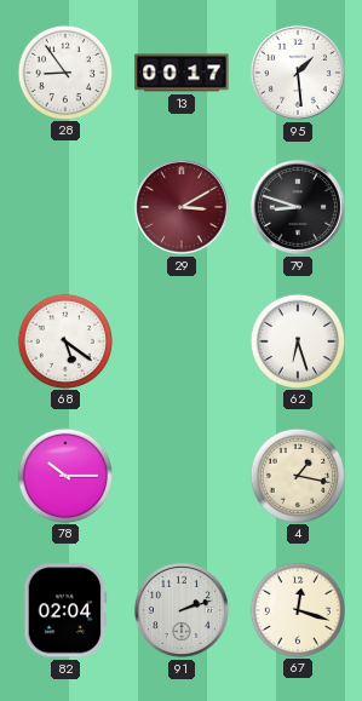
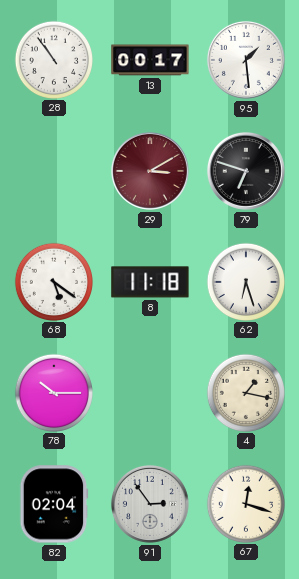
28: 8:54 -> 10:54
79: 8:48 -> 6:48
8: none -> 11:18
91: 2:12 -> 2:54
